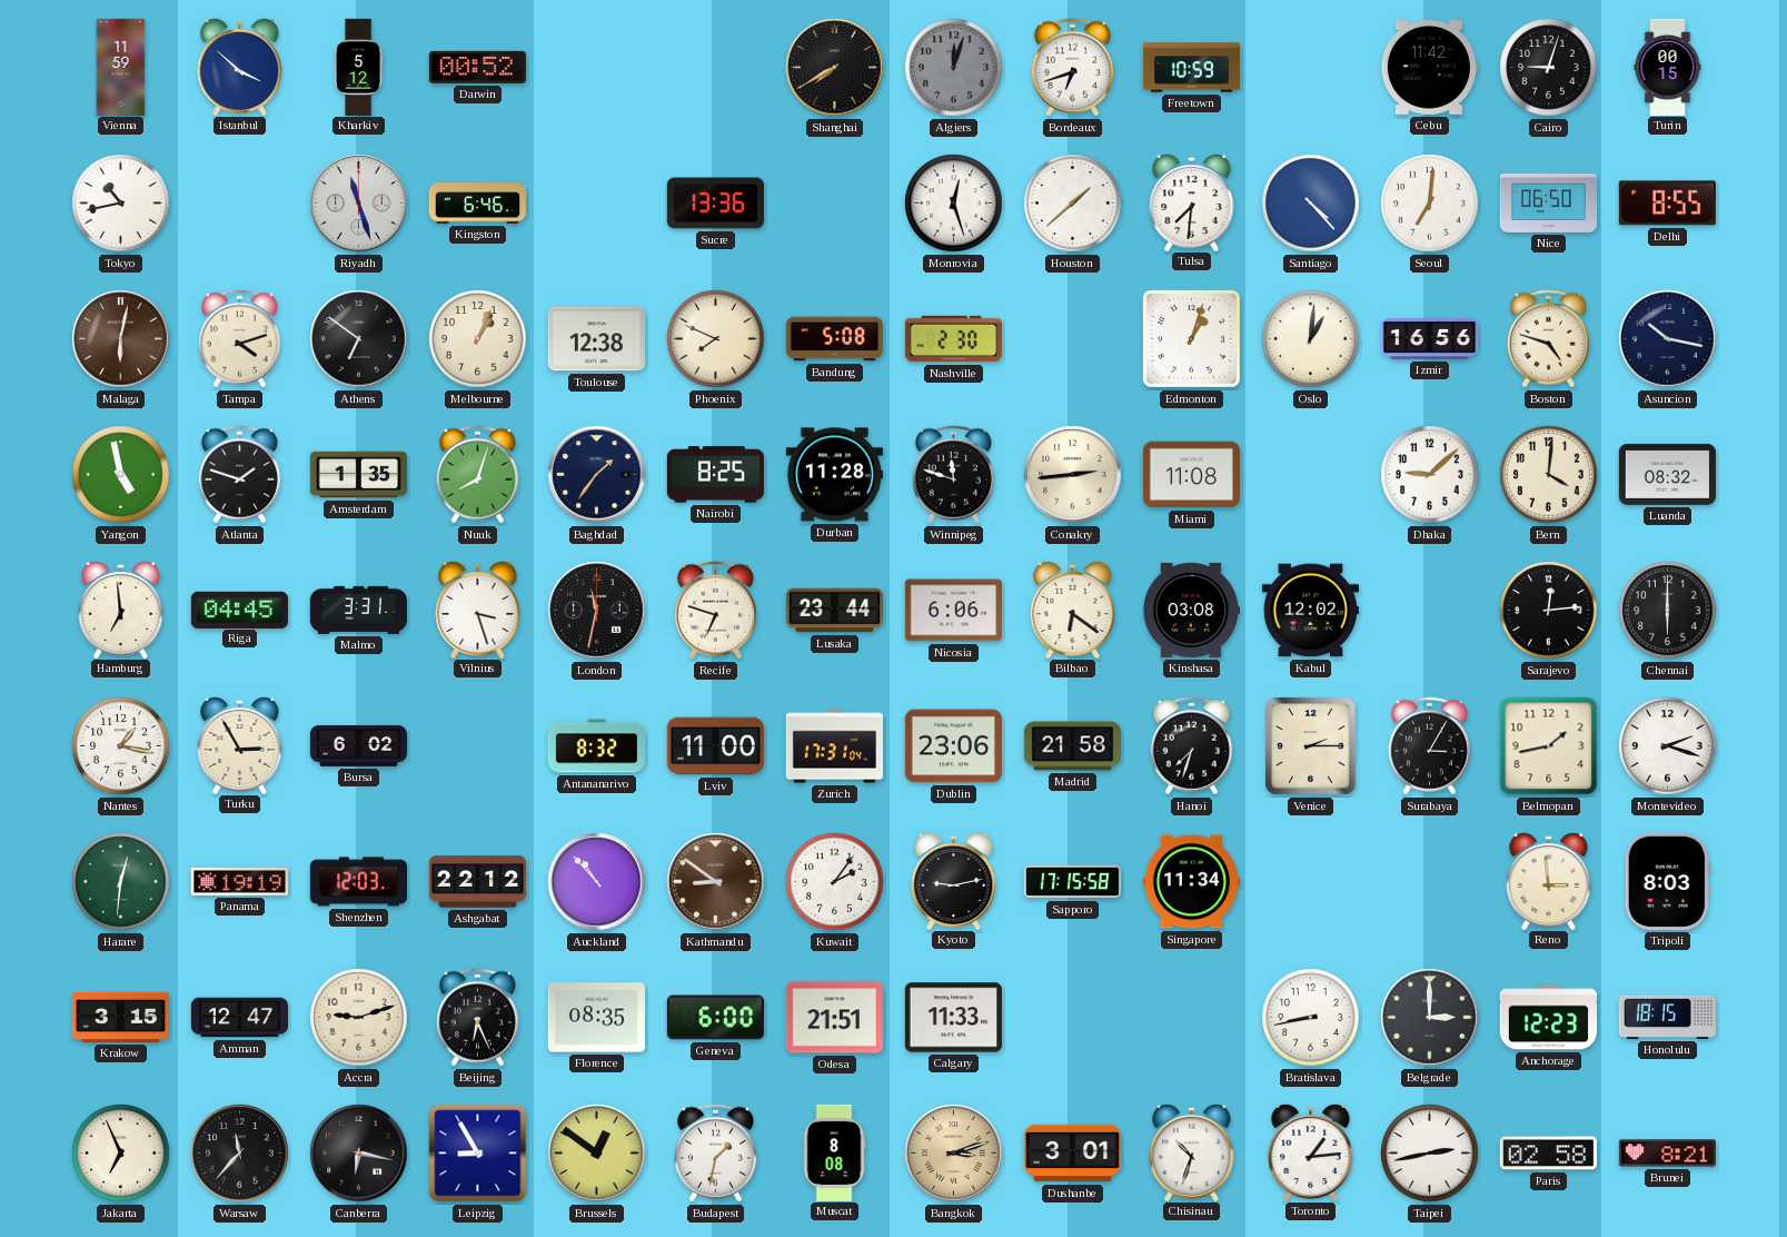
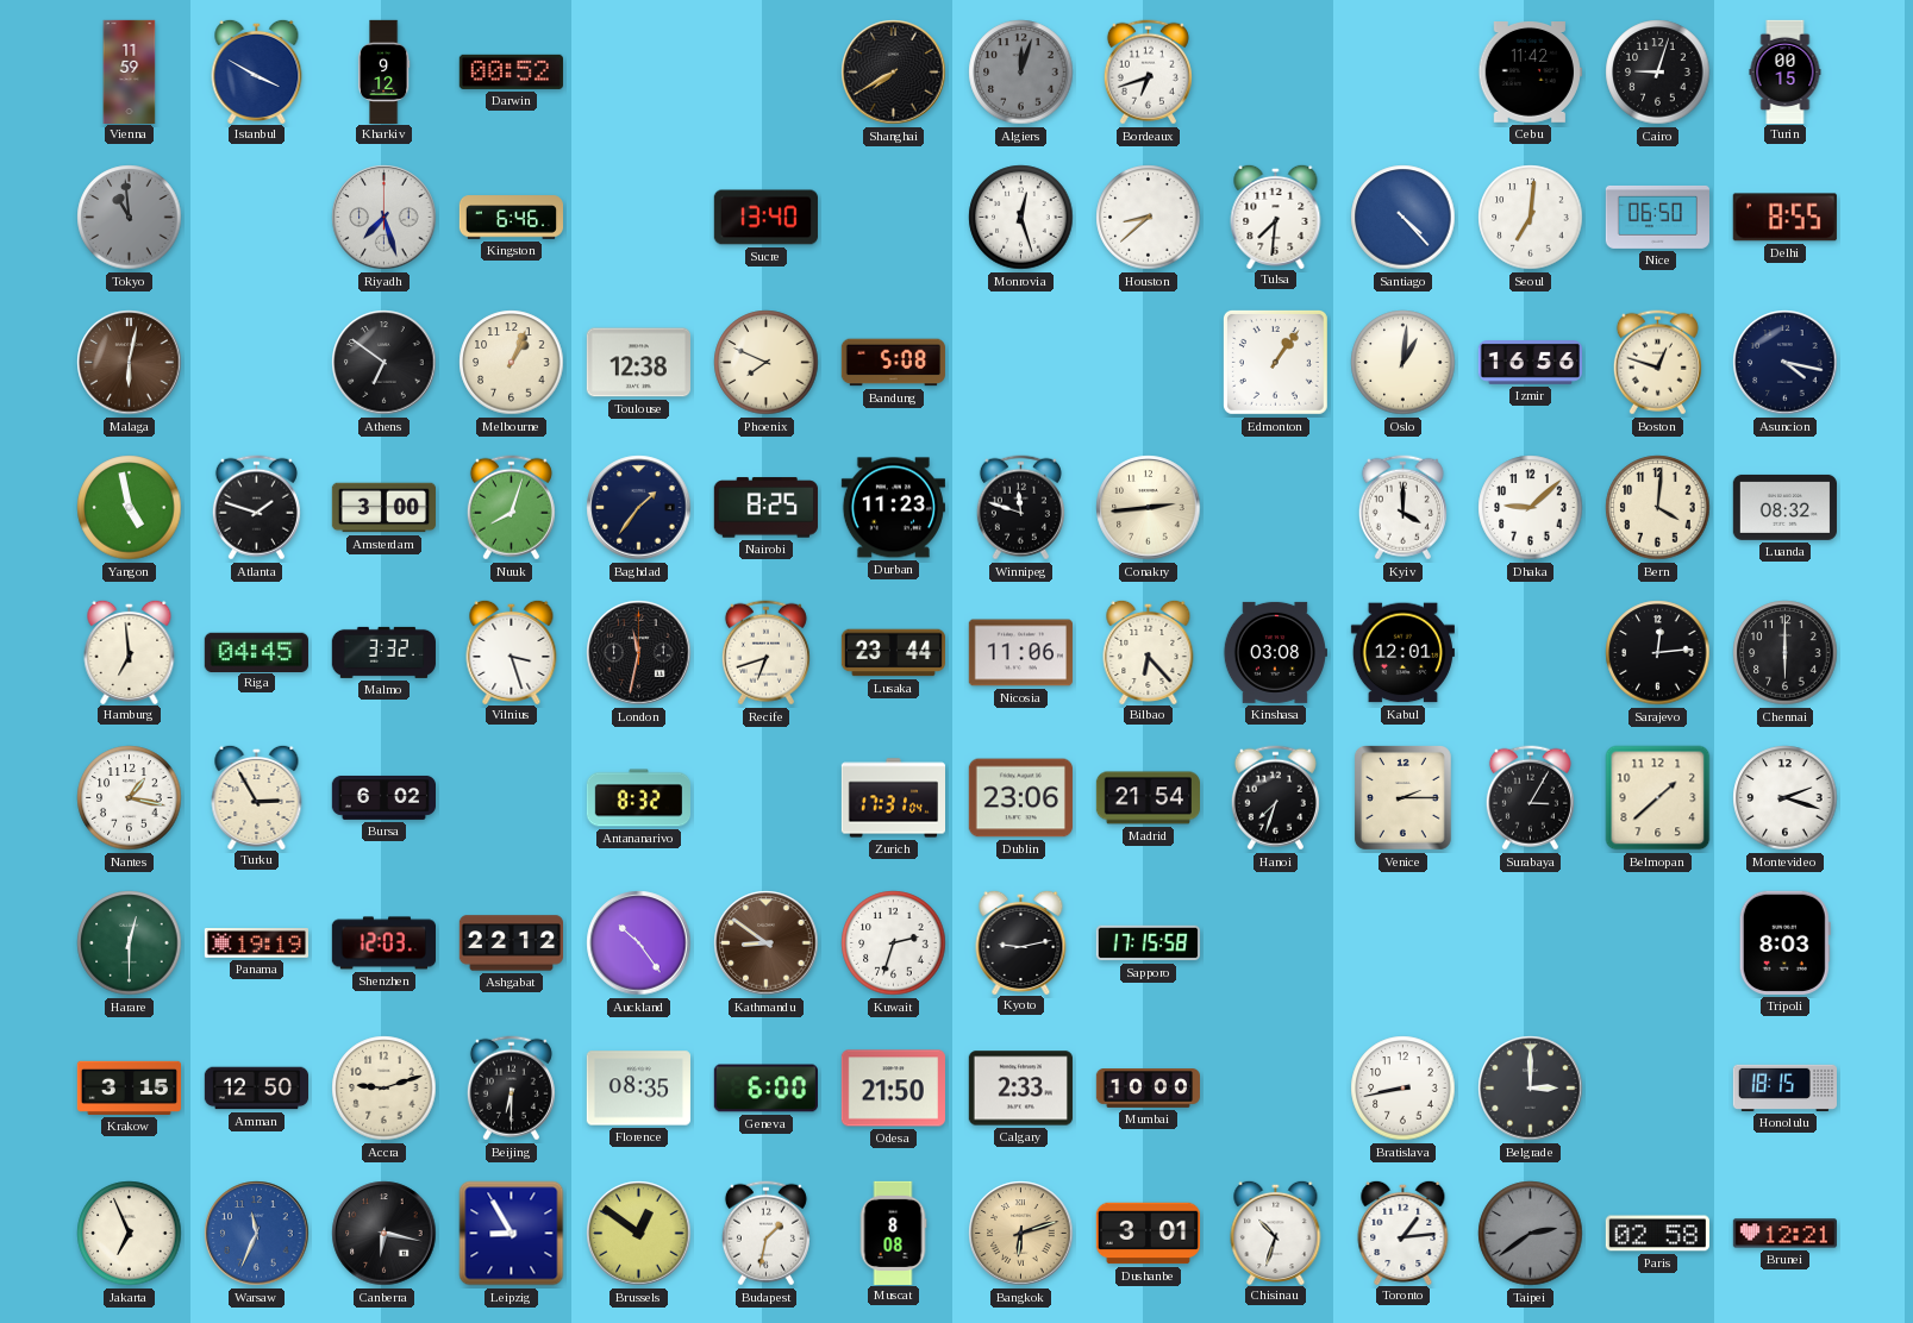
Istanbul: 3:52 -> 3:50
Kharkiv: 5:12 -> 9:12
Freetown: 10:59 -> none
Tokyo: 10:43 -> 10:59
Tokyo dial: white -> grey
Riyadh: 11:27 -> 7:27
Sucre: 13:36 -> 13:40
Houston: 1:38 -> 8:38
Tampa: 4:12 -> none
Nashville: 2:30 -> none
Edmonton: 1:03 -> 1:06
Boston: 4:48 -> 12:48
Asuncion: 10:17 -> 4:17
Amsterdam: 1:35 -> 3:00
Durban: 11:28 -> 11:23
Miami: 11:08 -> none
Kyiv: none -> 4:00
Malmo: 3:31 -> 3:32
Recife: 6:48 -> 6:42
Nicosia: 6:06 -> 11:06
Bilbao: 6:21 -> 6:23
Kabul: 12:02 -> 12:01
Lviv: 11:00 -> none
Madrid: 21:58 -> 21:54
Belmopan: 1:43 -> 1:38
Harare: 12:31 -> 12:30
Auckland: 10:53 -> 10:24
Kuwait: 2:06 -> 2:33
Singapore: 11:34 -> none
Reno: 2:59 -> none
Amman: 12:47 -> 12:50
Beijing: 6:26 -> 6:30
Odesa: 21:51 -> 21:50
Calgary: 11:33 -> 2:33
Mumbai: none -> 10:00
Anchorage: 12:23 -> none
Warsaw: 11:37 -> 11:34
Warsaw dial: black -> blue
Bangkok: 3:12 -> 6:12
Taipei: 2:43 -> 2:39
Taipei dial: white -> grey
Brunei: 8:21 -> 12:21
